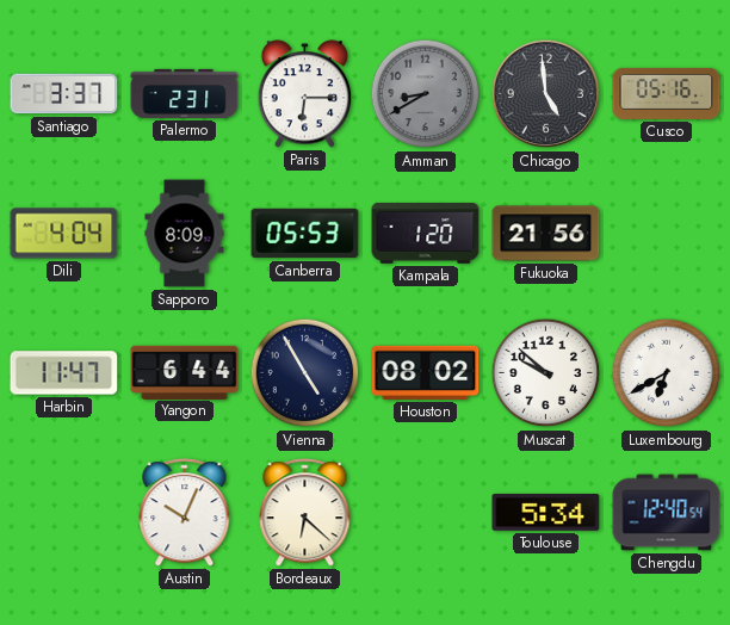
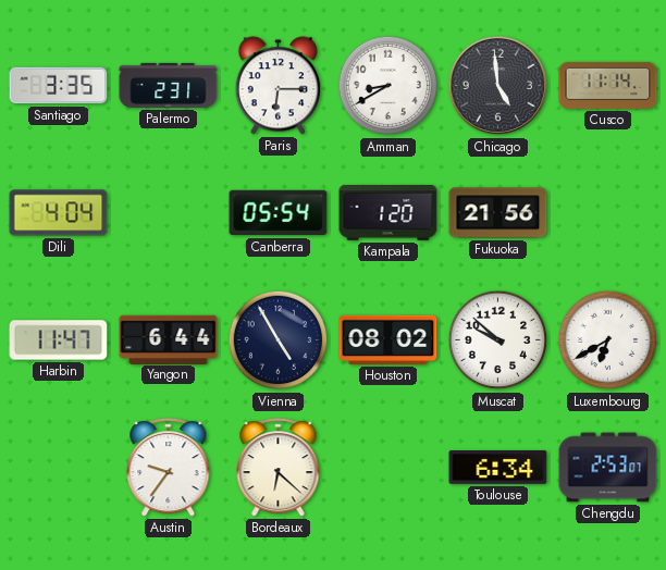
Santiago: 3:37 -> 3:35
Amman dial: grey -> white
Cusco: 05:16 -> 11:14
Sapporo: 8:09 -> none
Canberra: 05:53 -> 05:54
Austin: 10:04 -> 9:36
Toulouse: 5:34 -> 6:34
Chengdu: 12:40 -> 2:53
